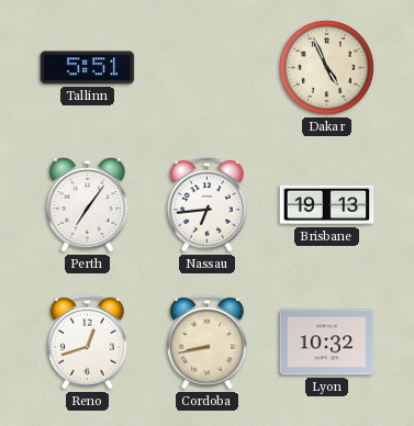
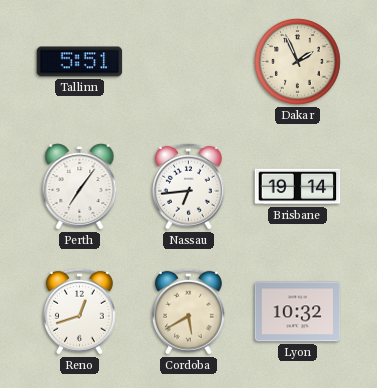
Dakar: 4:56 -> 1:56
Brisbane: 19:13 -> 19:14
Cordoba: 8:43 -> 5:40
